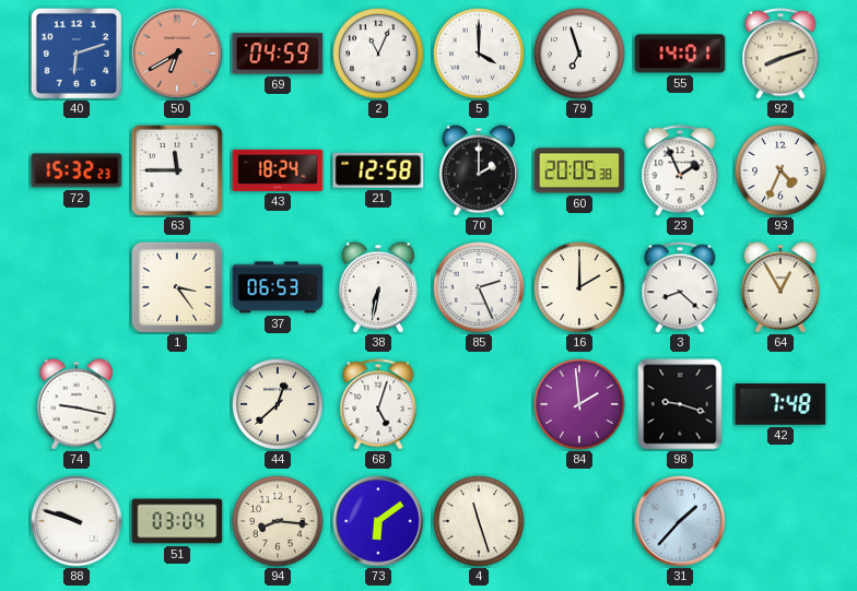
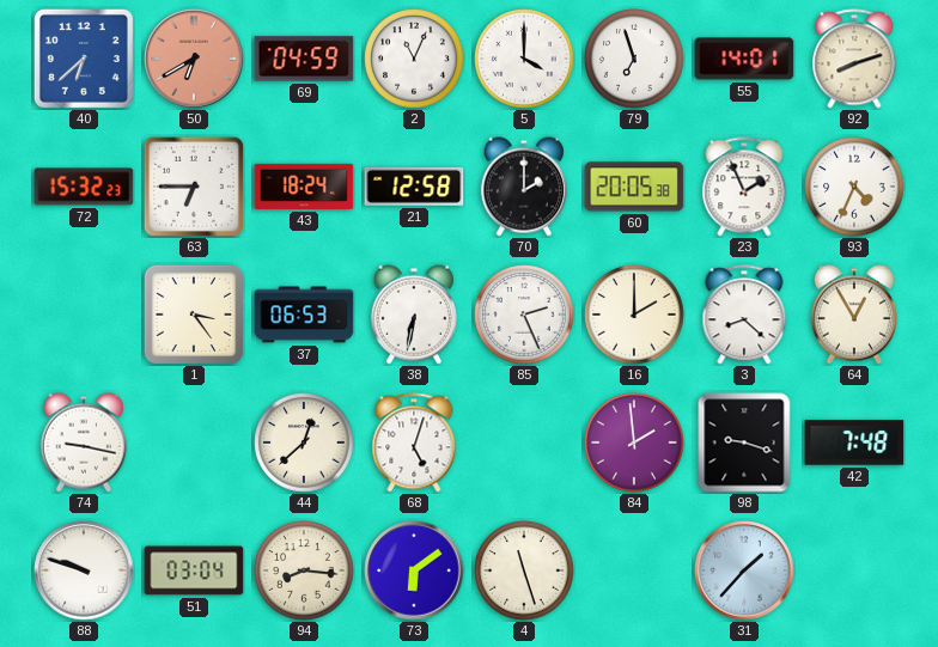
40: 6:12 -> 6:38
63: 11:45 -> 6:45
